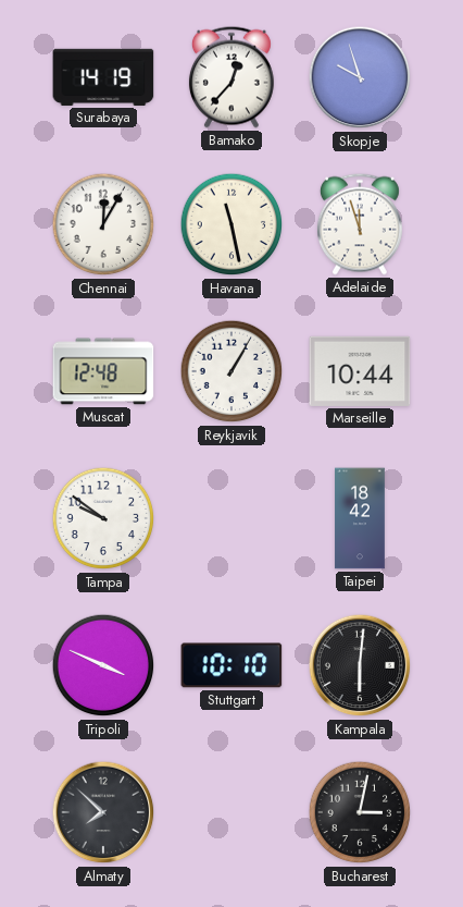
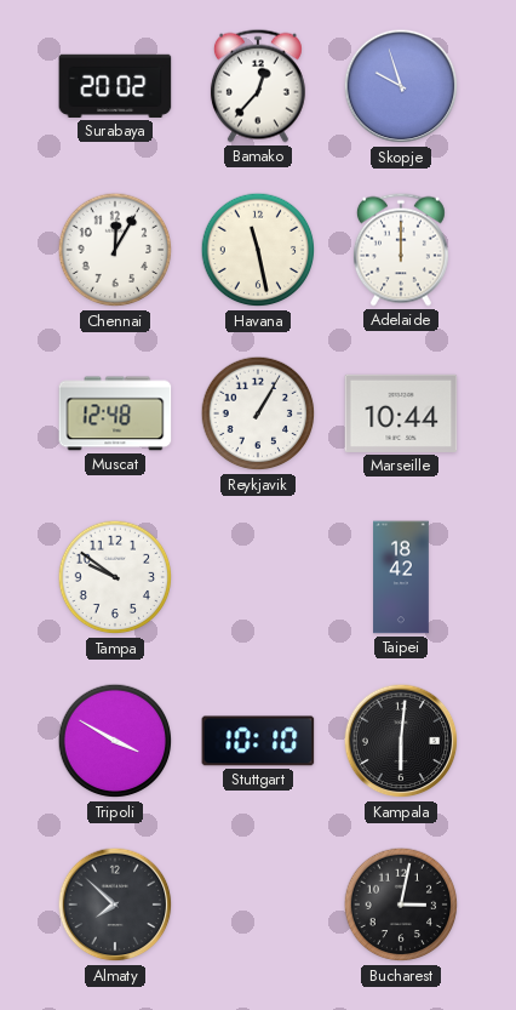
Surabaya: 14:19 -> 20:02
Adelaide: 11:57 -> 12:00
Tripoli: 3:49 -> 3:50
